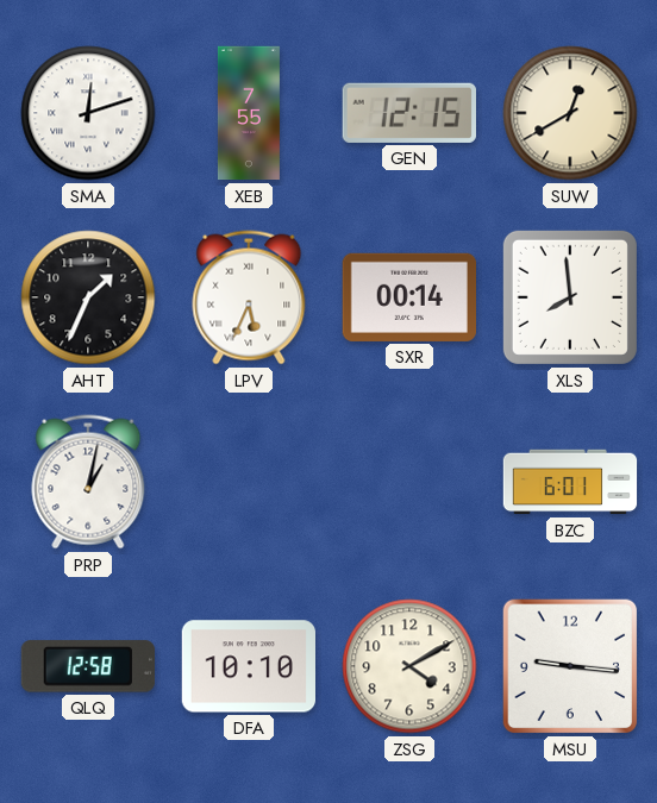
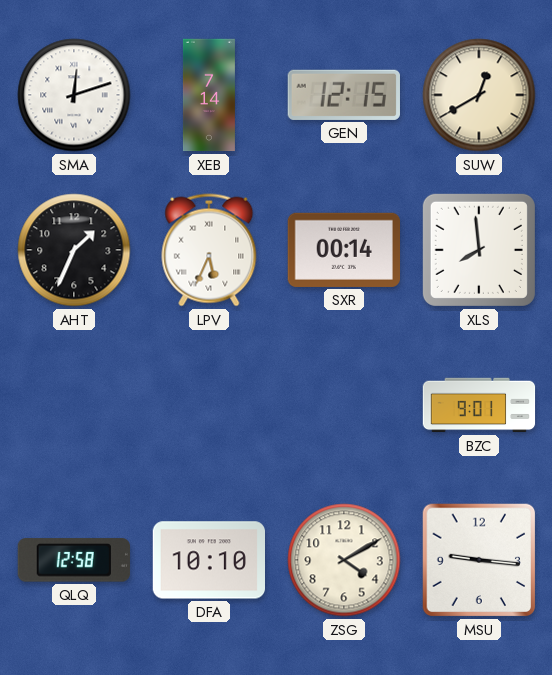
XEB: 7:55 -> 7:14
PRP: 1:02 -> none
BZC: 6:01 -> 9:01
